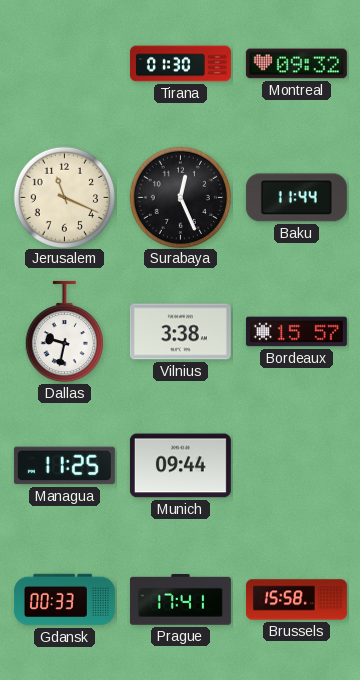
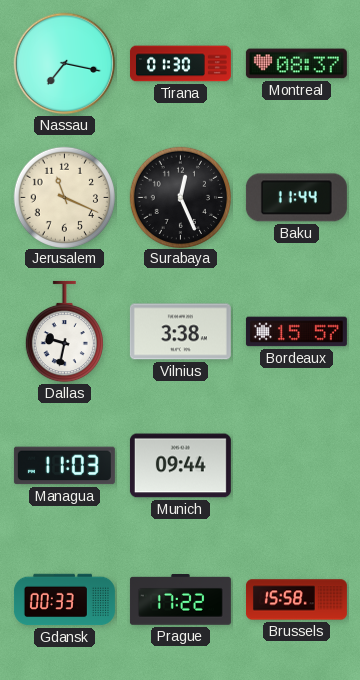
Nassau: none -> 7:17
Montreal: 09:32 -> 08:37
Managua: 11:25 -> 11:03
Prague: 17:41 -> 17:22
